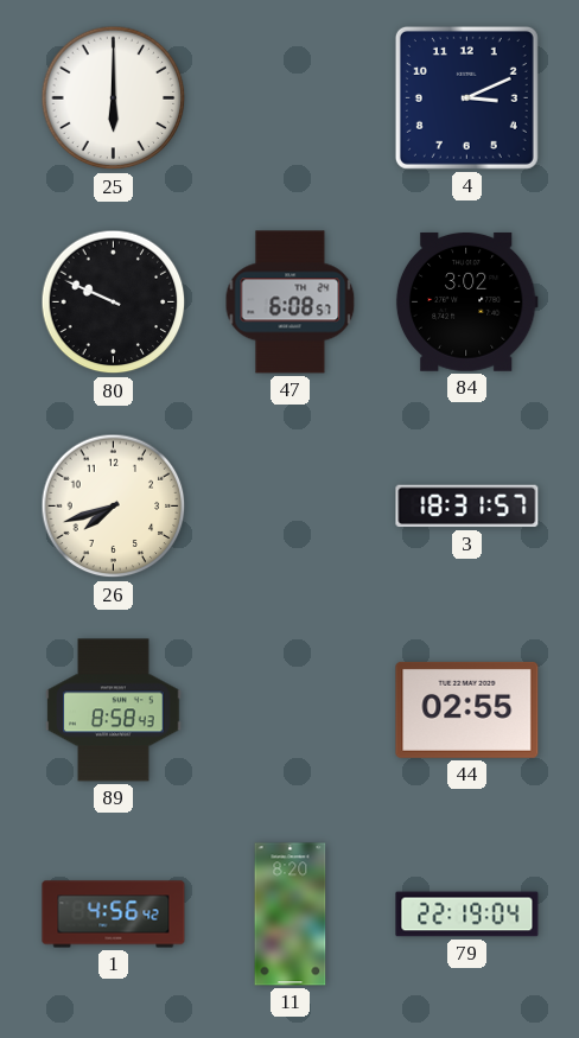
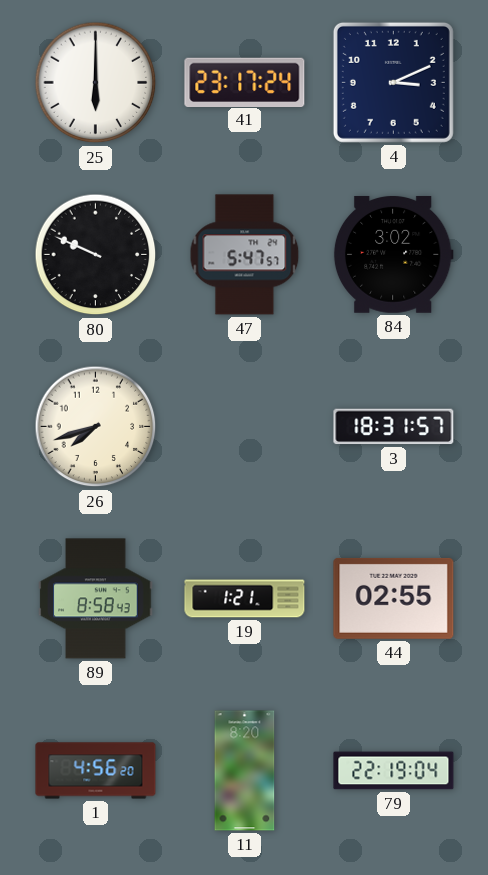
41: none -> 23:17
47: 6:08 -> 5:47
19: none -> 1:21
1: 4:56:42 -> 4:56:20
